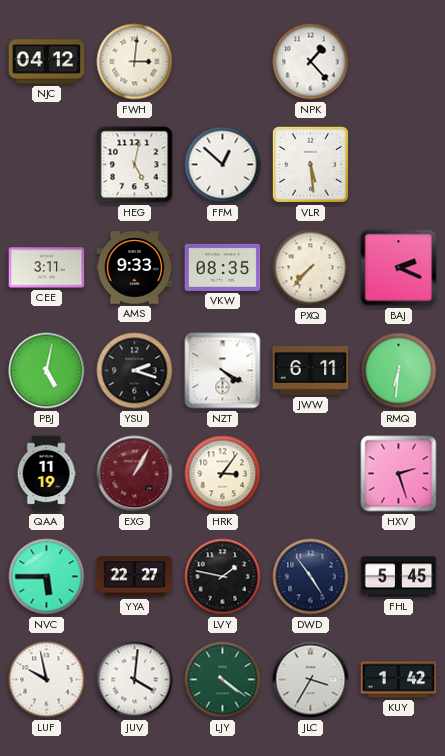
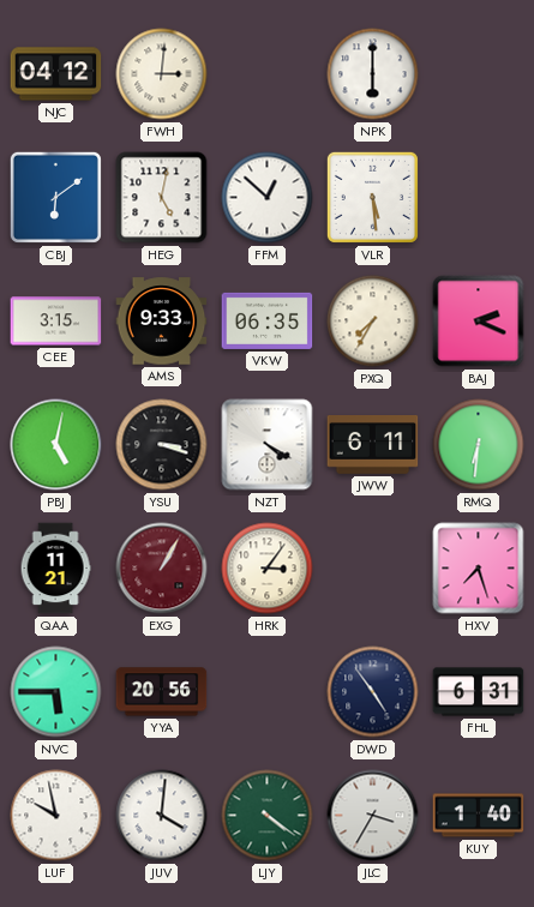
NPK: 1:23 -> 6:00
CBJ: none -> 6:09
CEE: 3:11 -> 3:15
VKW: 08:35 -> 06:35
PXQ: 7:37 -> 7:35
YSU: 2:18 -> 3:18
QAA: 11:19 -> 11:21
HXV: 2:27 -> 7:27
YYA: 22:27 -> 20:56
LVY: 1:47 -> none
FHL: 5:45 -> 6:31
KUY: 1:42 -> 1:40
